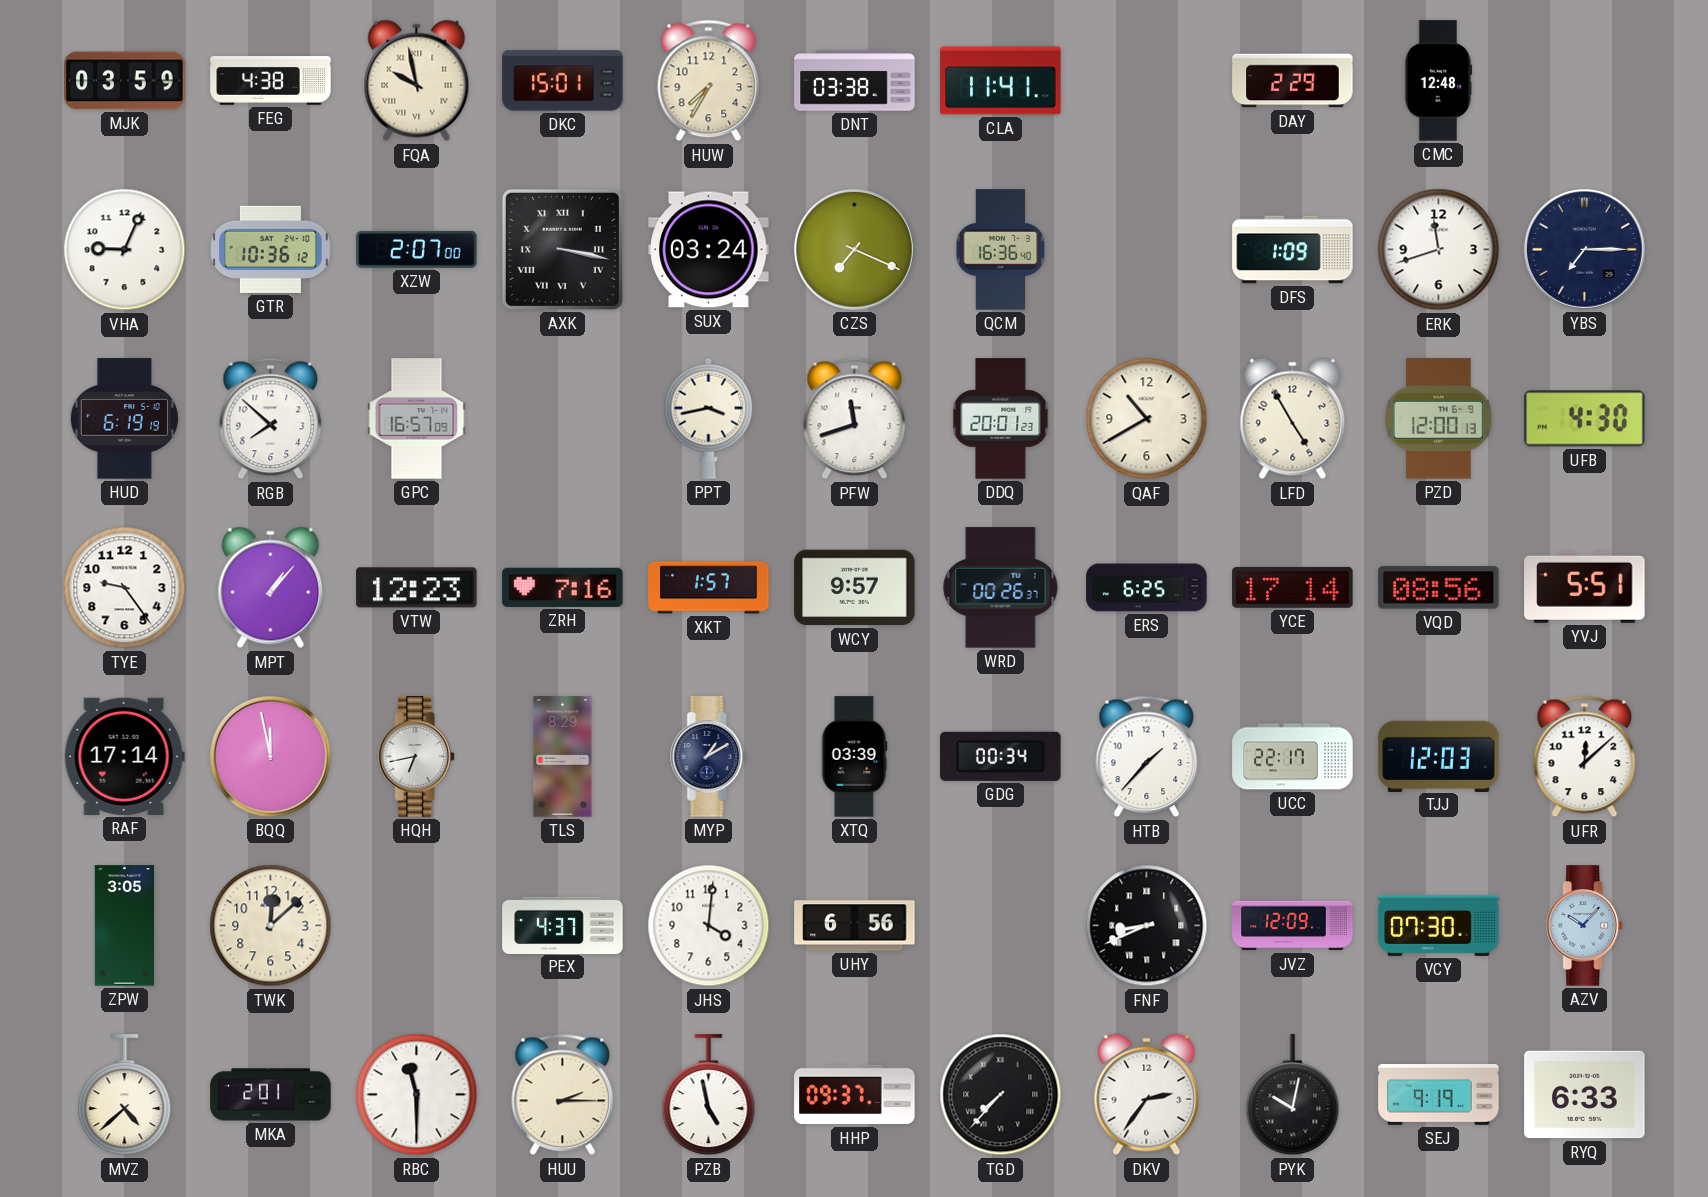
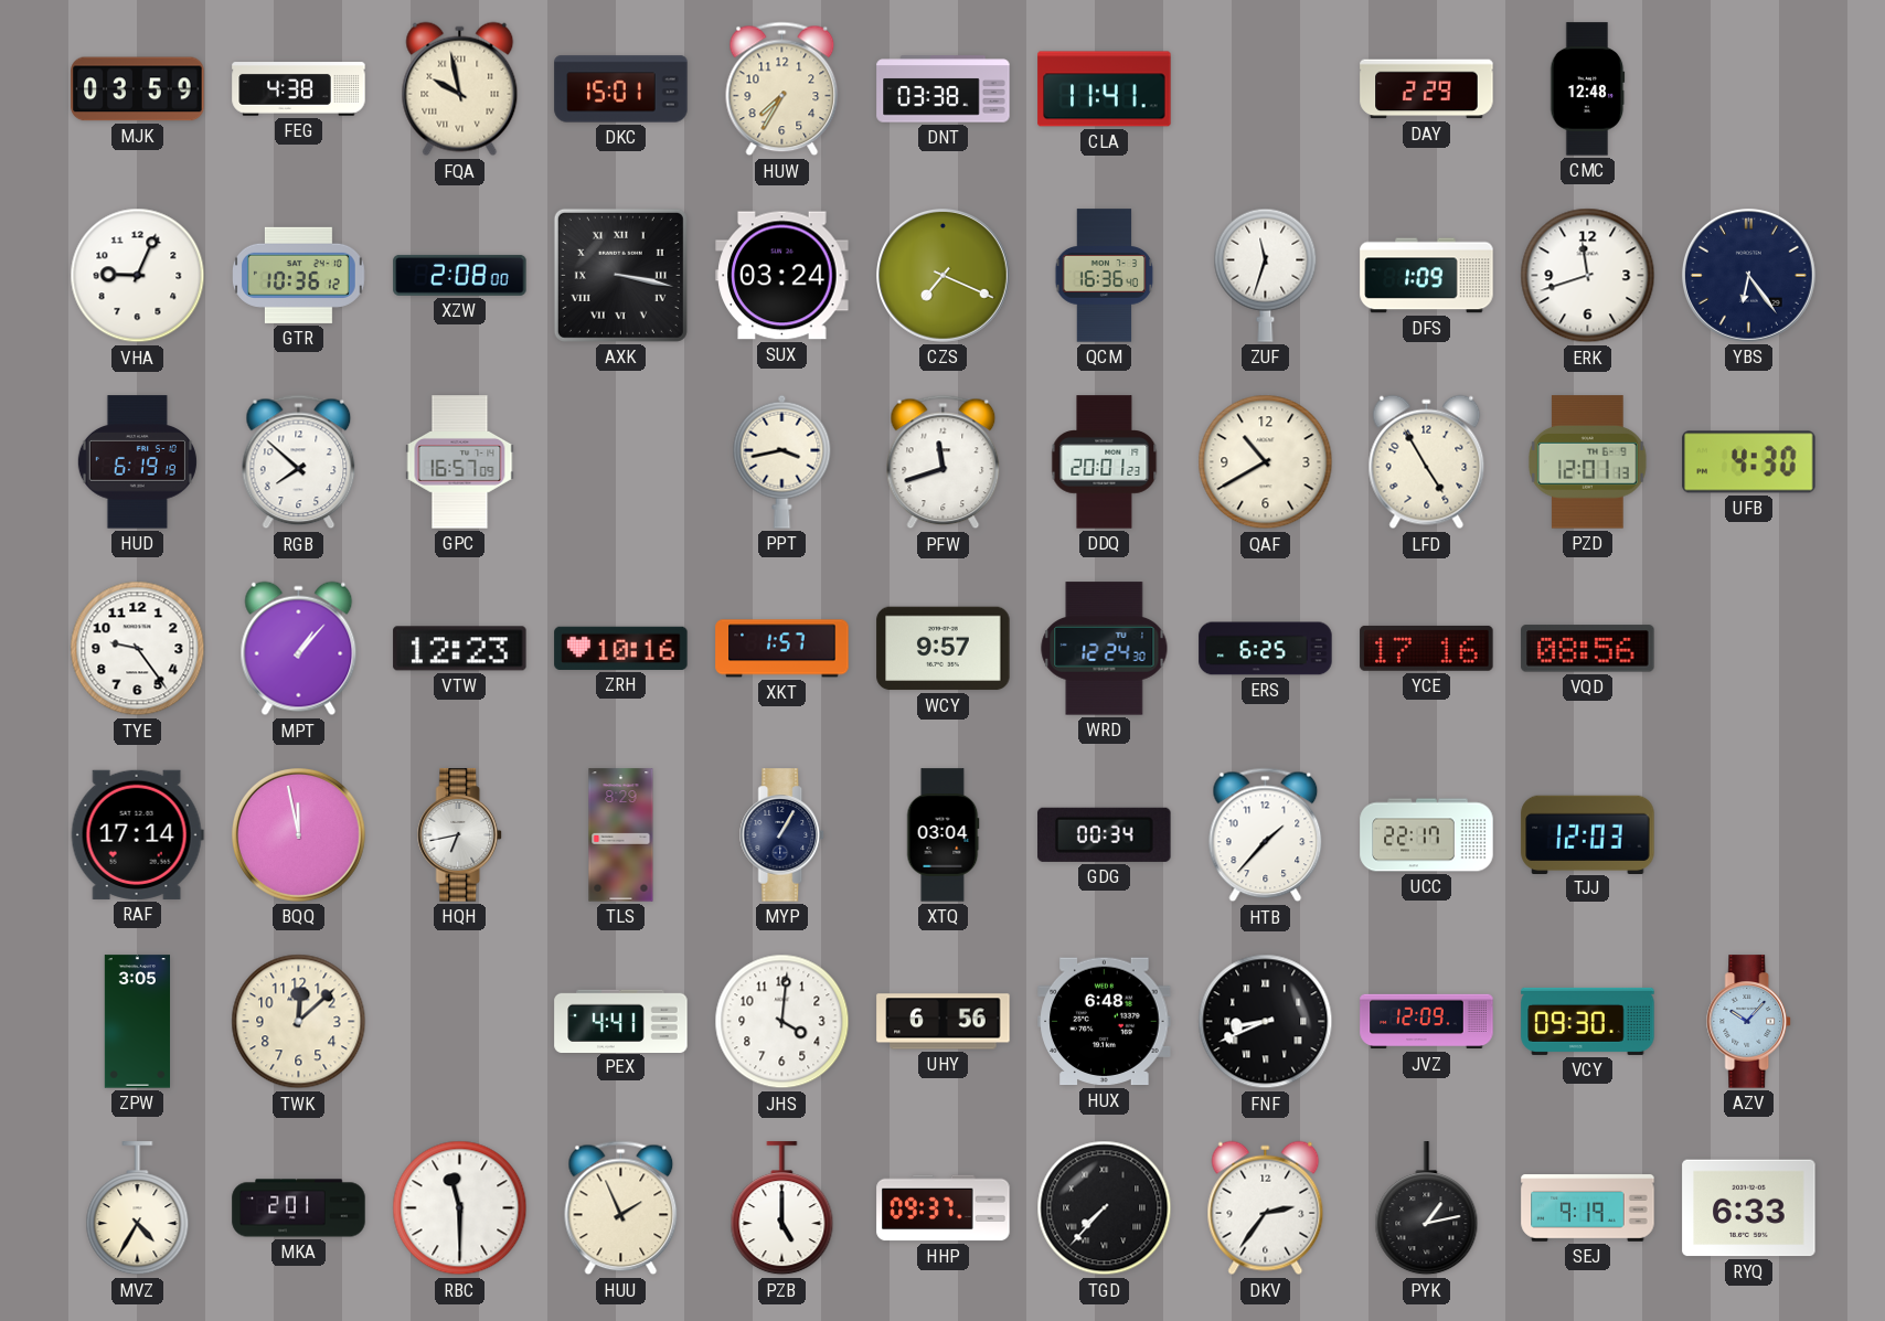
XZW: 2:07 -> 2:08
ZUF: none -> 11:33
YBS: 7:15 -> 6:24
PZD: 12:00 -> 12:01
ZRH: 7:16 -> 10:16
WRD: 00:26 -> 12:24
YCE: 17:14 -> 17:16
YVJ: 5:51 -> none
MYP: 1:10 -> 1:05
XTQ: 03:39 -> 03:04
UFR: 12:08 -> none
PEX: 4:37 -> 4:41
HUX: none -> 6:48
VCY: 07:30 -> 09:30
MVZ: 4:38 -> 4:35
HUU: 2:15 -> 1:56
PZB: 4:58 -> 5:00
PYK: 10:02 -> 1:13
